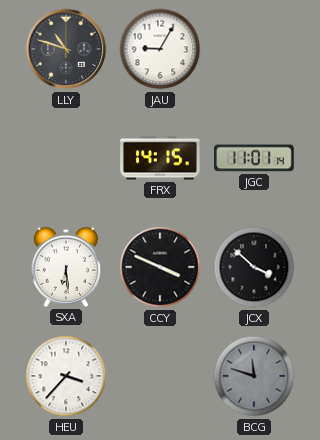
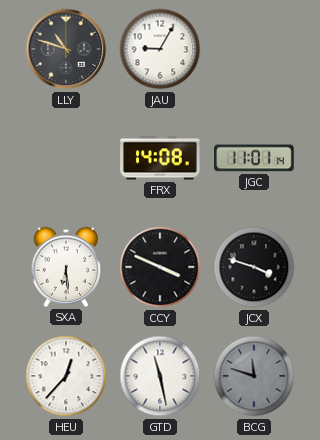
FRX: 14:15 -> 14:08
JCX: 3:52 -> 3:48
HEU: 3:37 -> 12:37
GTD: none -> 11:28
